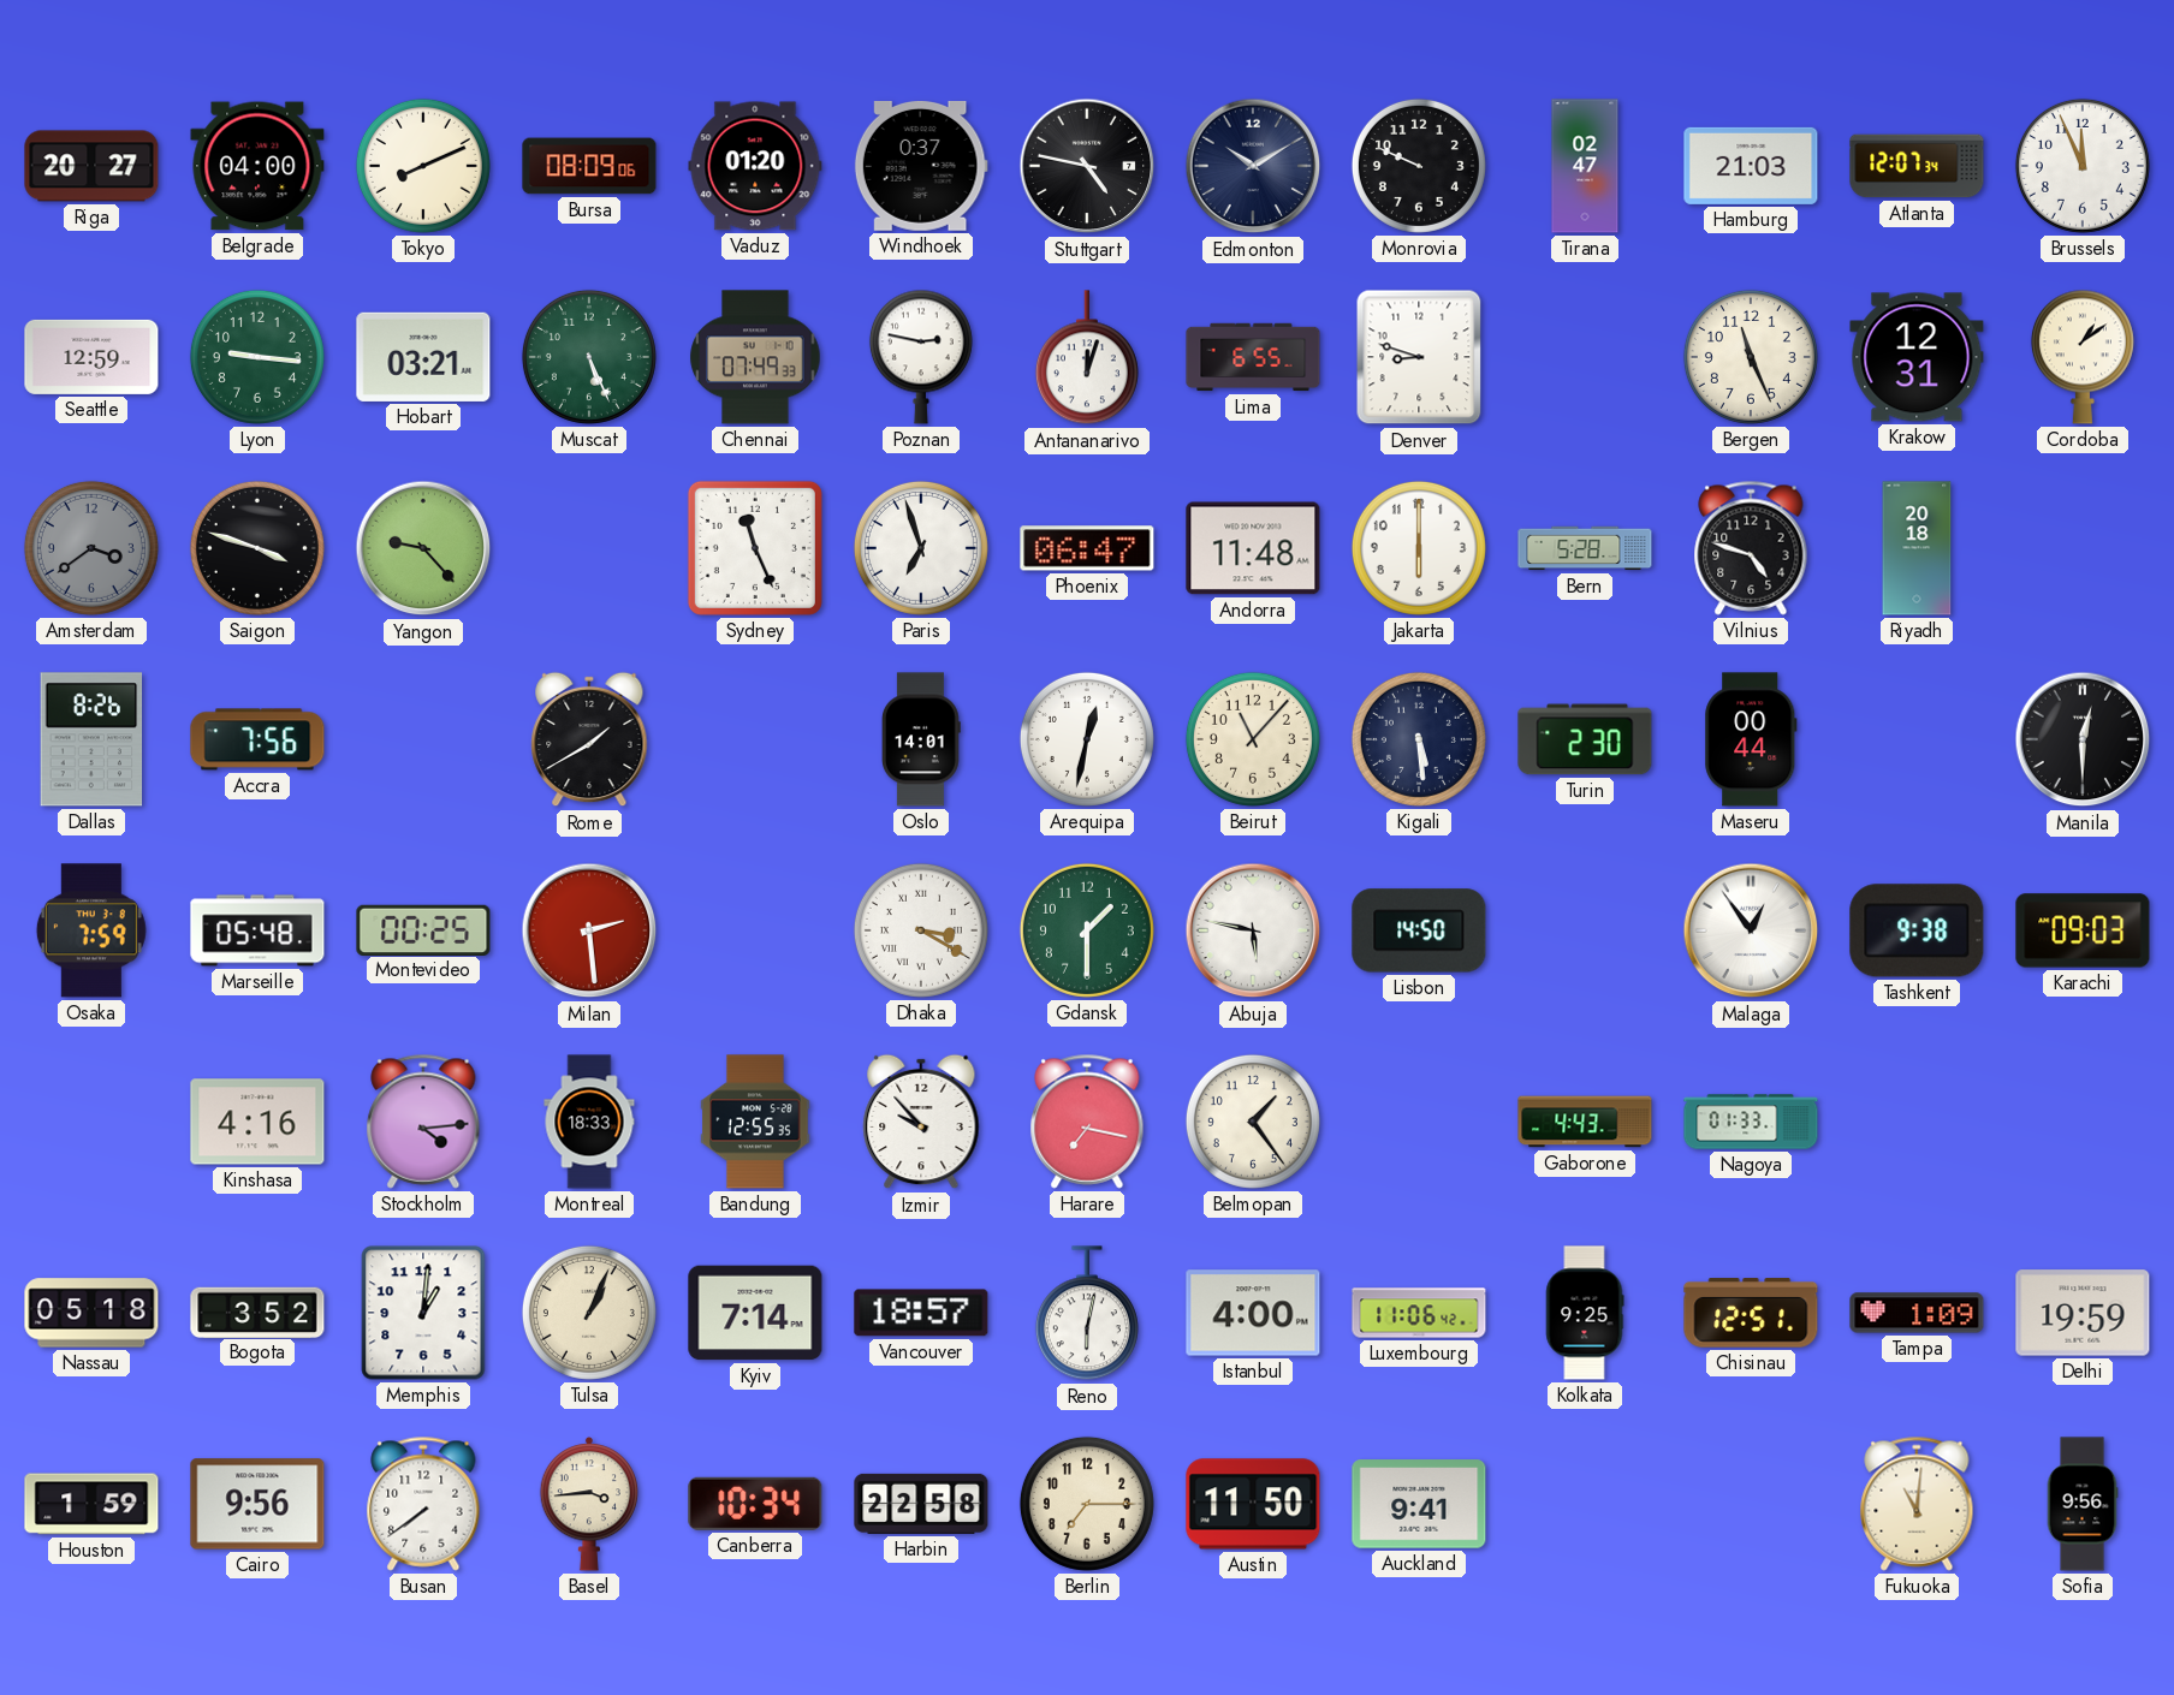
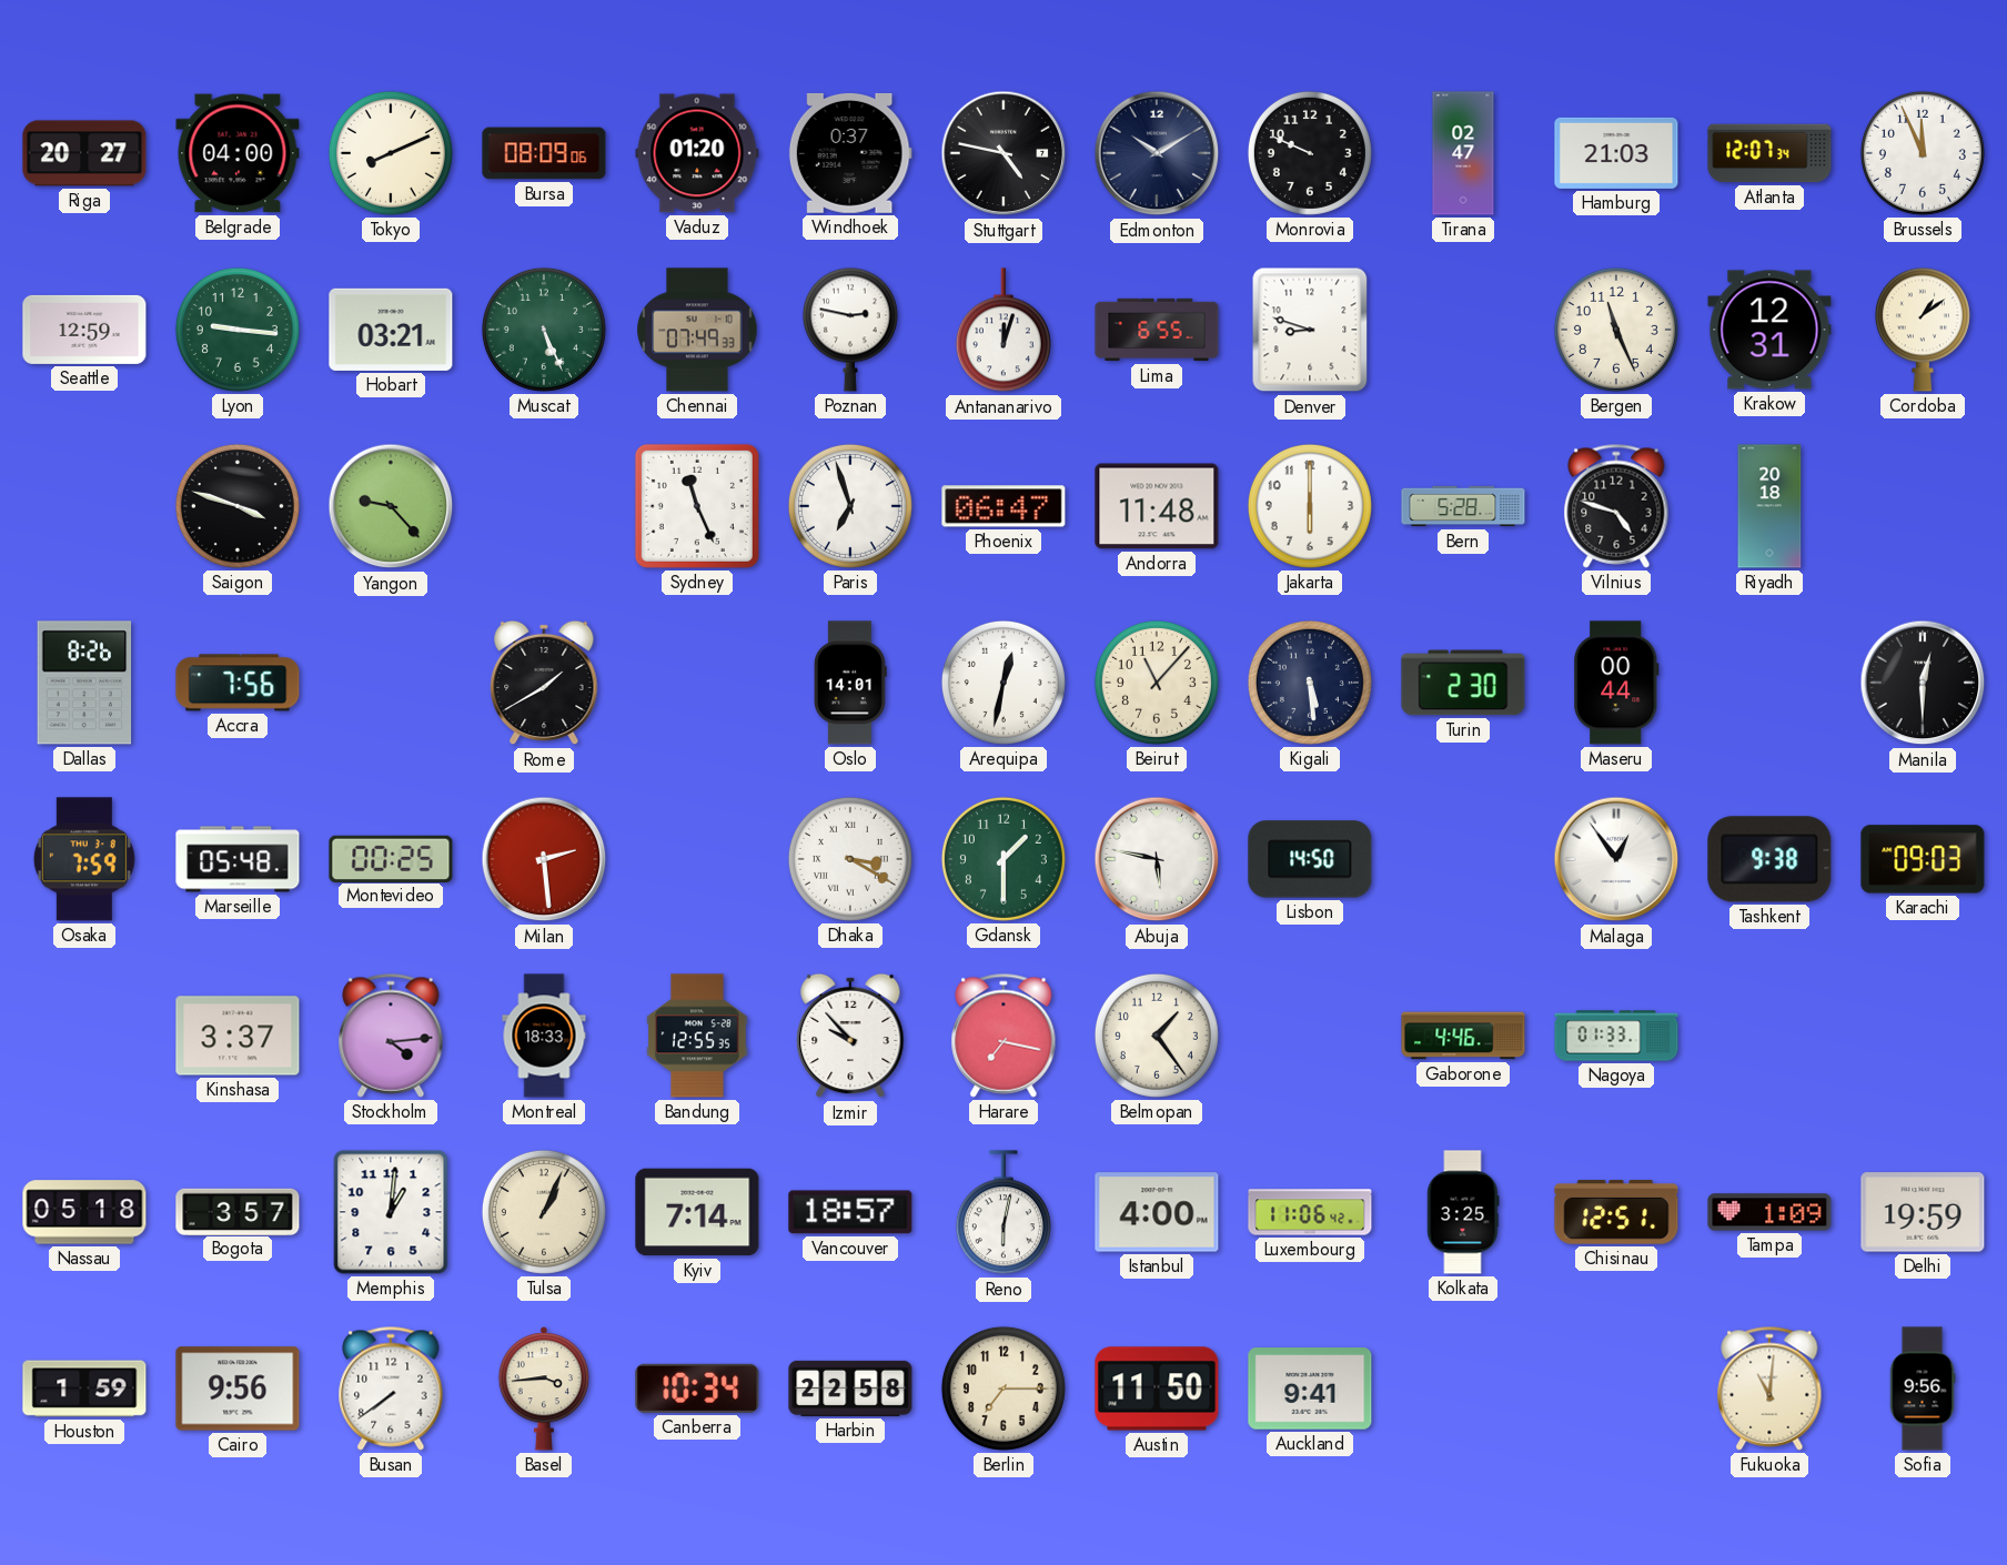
Amsterdam: 3:39 -> none
Kinshasa: 4:16 -> 3:37
Gaborone: 4:43 -> 4:46
Bogota: 3:52 -> 3:57
Kolkata: 9:25 -> 3:25
